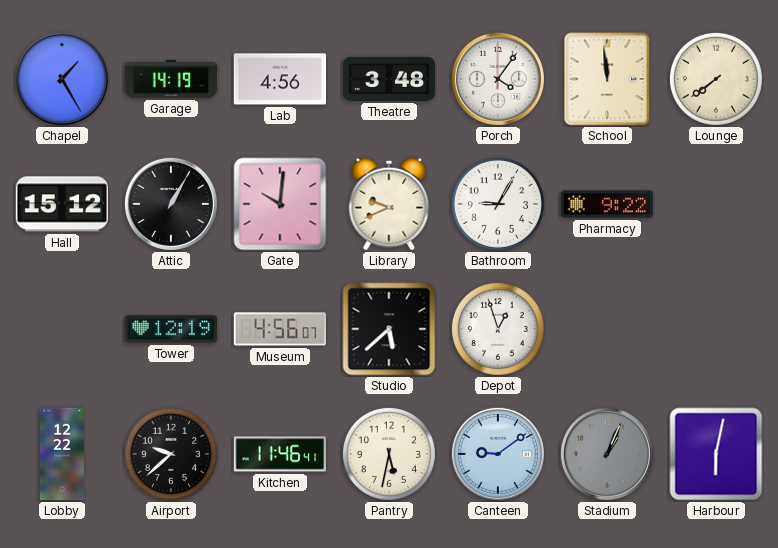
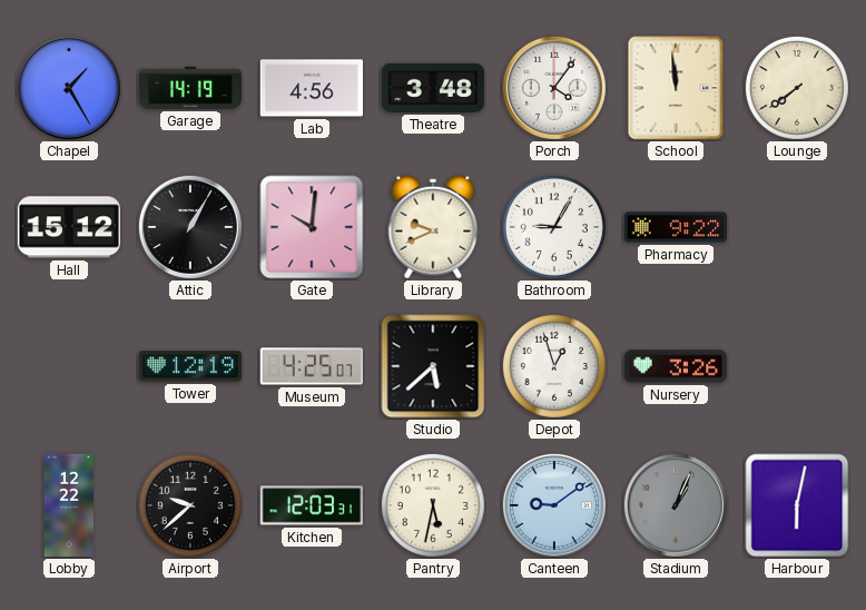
Museum: 4:56 -> 4:25
Nursery: none -> 3:26
Kitchen: 11:46 -> 12:03
